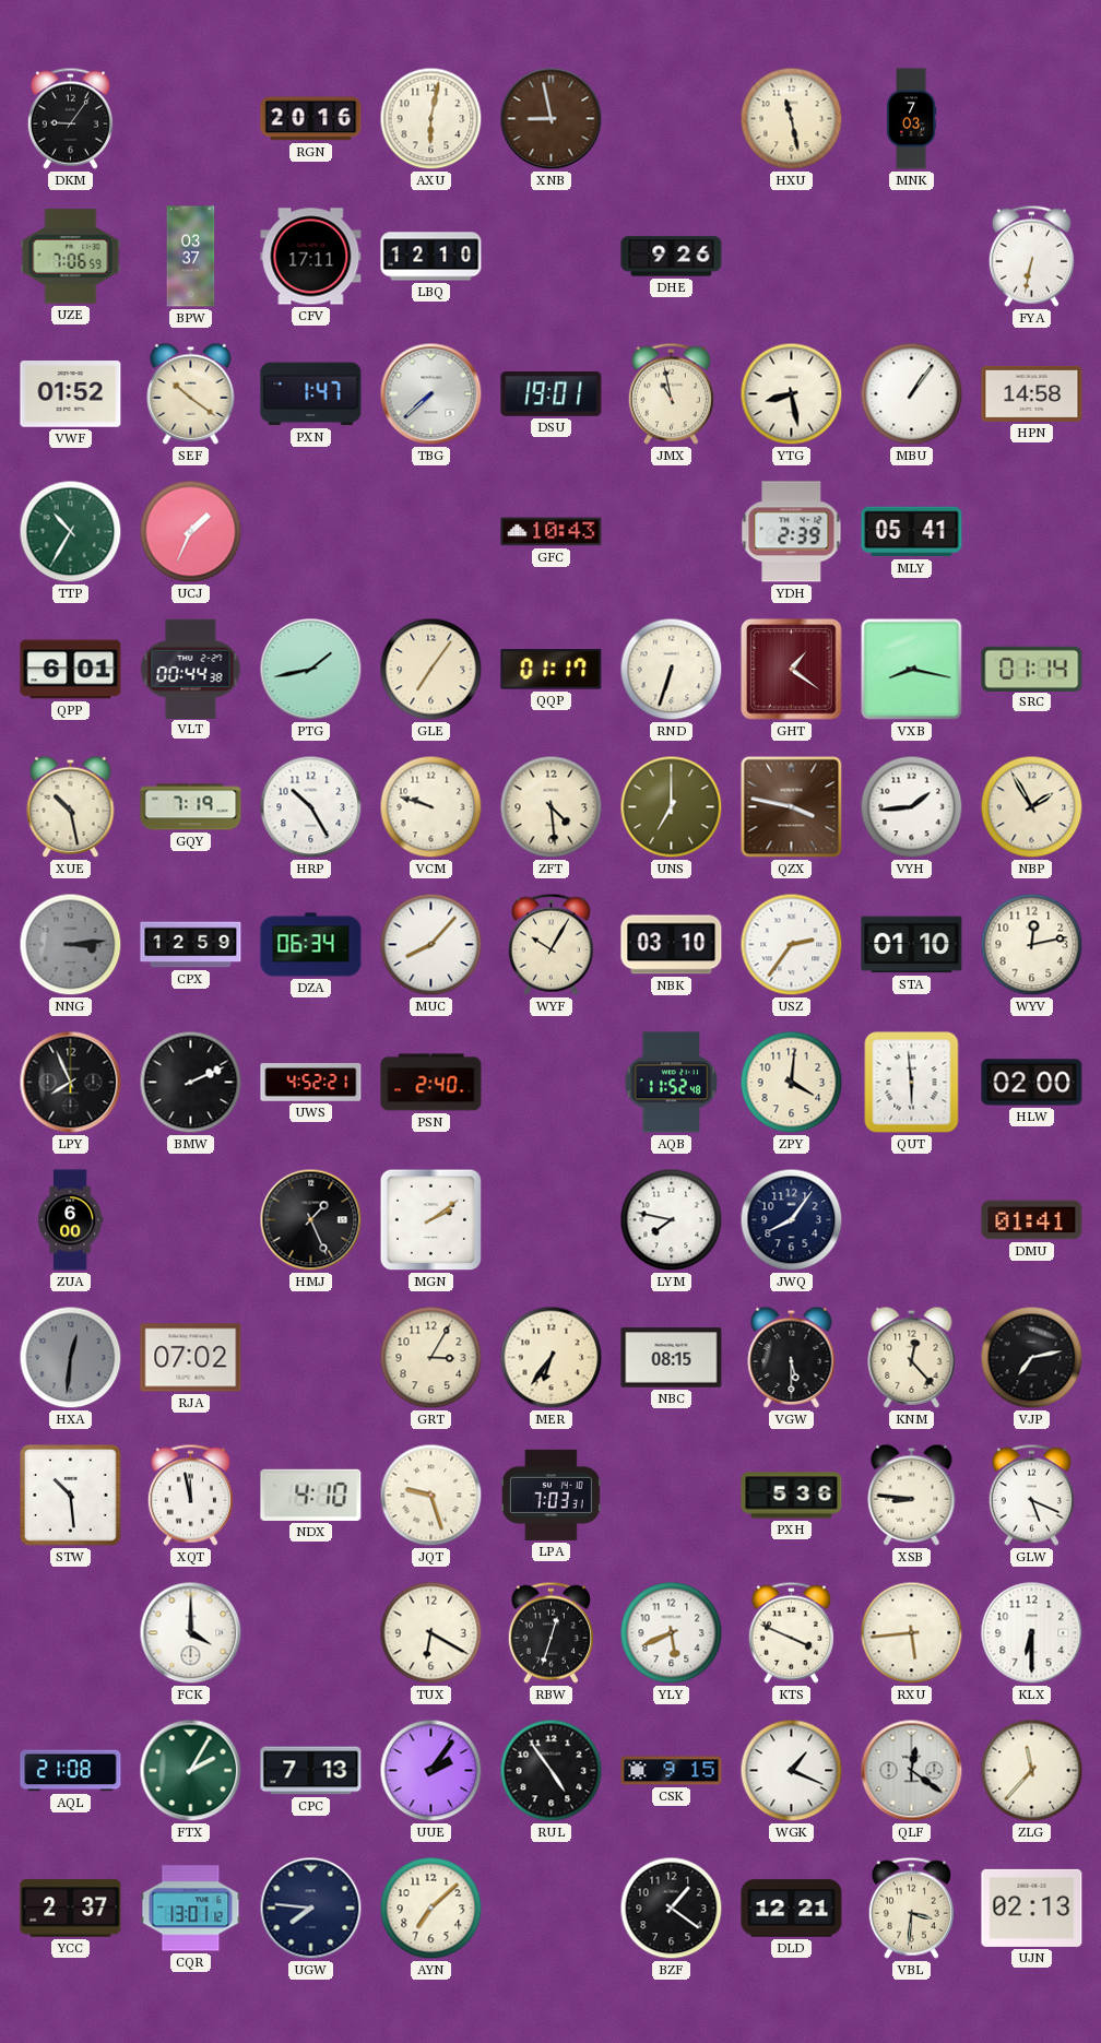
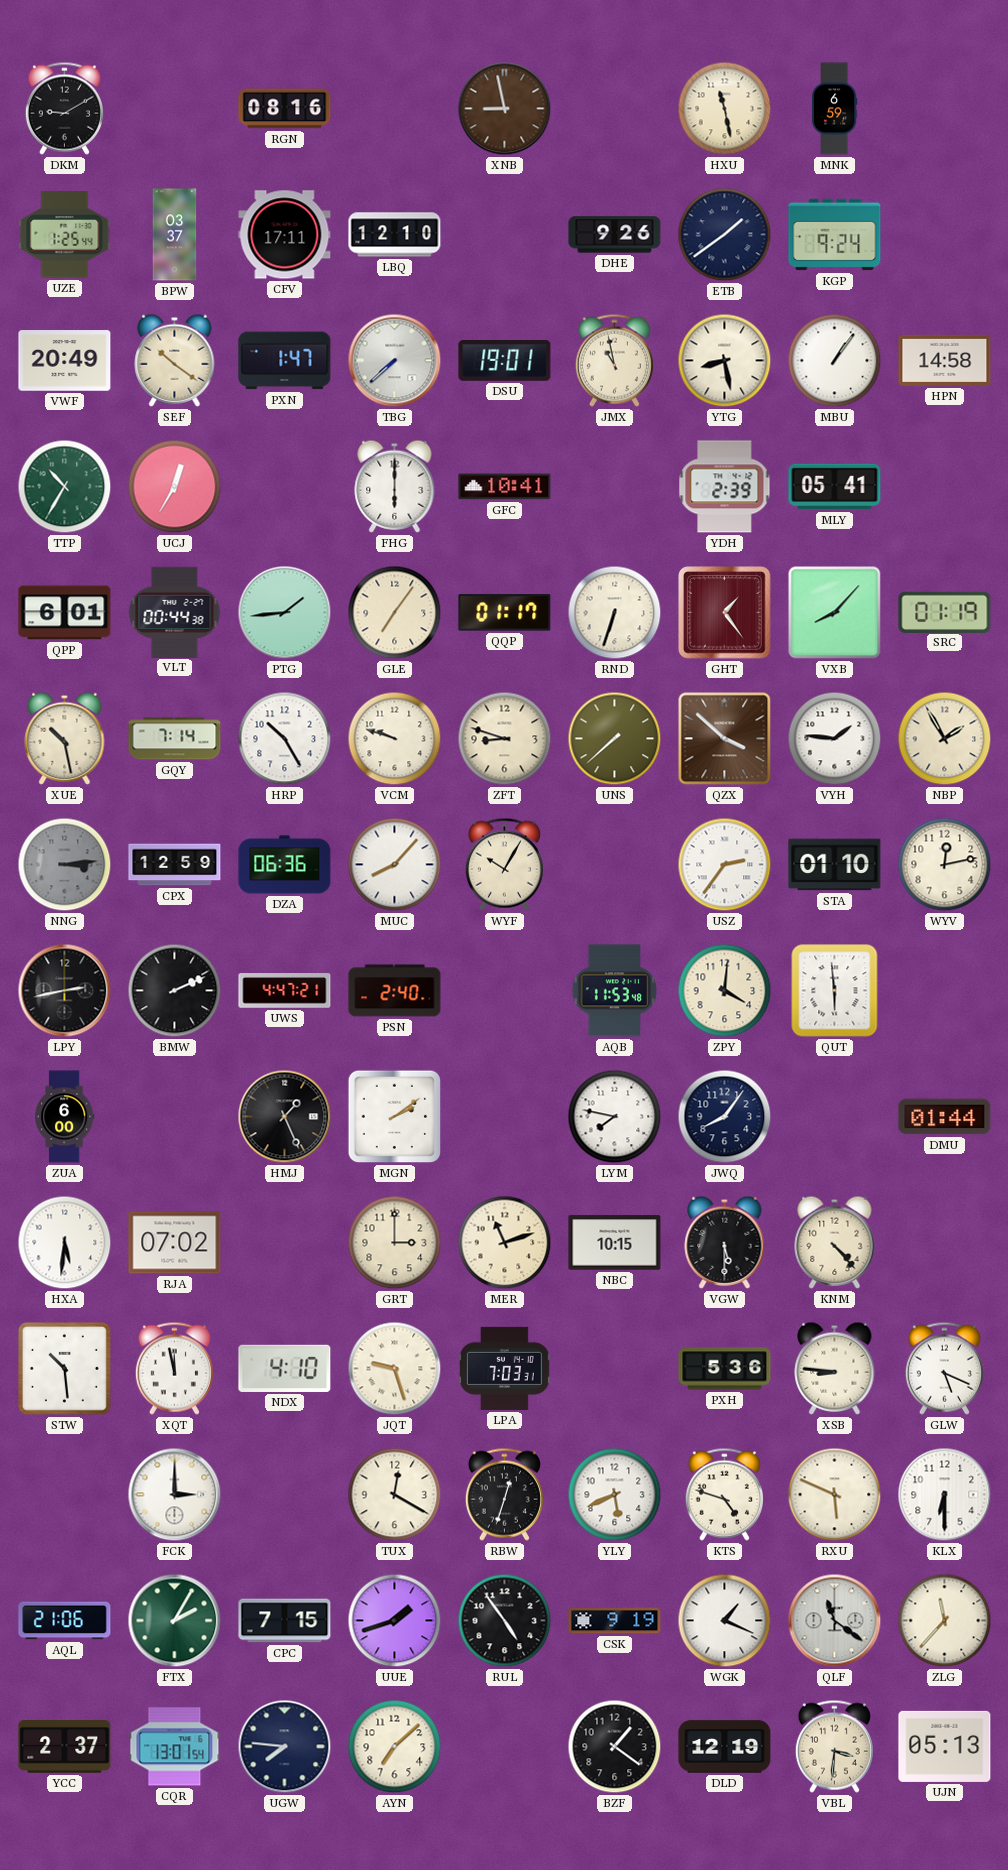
DKM: 9:06 -> 9:10
RGN: 20:16 -> 08:16
AXU: 6:02 -> none
MNK: 7:03 -> 6:59
UZE: 7:06 -> 1:25
ETB: none -> 1:39
KGP: none -> 9:24
FYA: 6:32 -> none
VWF: 01:52 -> 20:49
UCJ: 1:34 -> 12:35
FHG: none -> 6:00
GFC: 10:43 -> 10:41
PTG: 1:43 -> 1:44
GHT: 1:21 -> 1:24
VXB: 8:17 -> 8:07
SRC: 01:14 -> 01:19
GQY: 7:19 -> 7:14
ZFT: 4:29 -> 8:48
UNS: 7:00 -> 7:38
QZX: 3:47 -> 3:52
VYH: 1:44 -> 1:46
DZA: 06:34 -> 06:36
NBK: 03:10 -> none
LPY: 7:56 -> 2:43
UWS: 4:52 -> 4:47
AQB: 11:52 -> 11:53
HLW: 02:00 -> none
DMU: 01:41 -> 01:44
HXA: 12:31 -> 5:31
HXA dial: grey -> white
GRT: 3:05 -> 3:00
MER: 6:36 -> 11:12
NBC: 08:15 -> 10:15
KNM: 12:23 -> 4:23
VJP: 7:13 -> none
FCK: 4:00 -> 3:00
TUX: 6:20 -> 12:20
KTS: 3:49 -> 4:48
RXU: 5:44 -> 5:49
AQL: 21:08 -> 21:06
CPC: 7:13 -> 7:15
UUE: 2:06 -> 1:42
CSK: 9:15 -> 9:19
QLF: 12:21 -> 11:21
CQR: 13:01:12 -> 13:01:54
DLD: 12:21 -> 12:19
UJN: 02:13 -> 05:13
